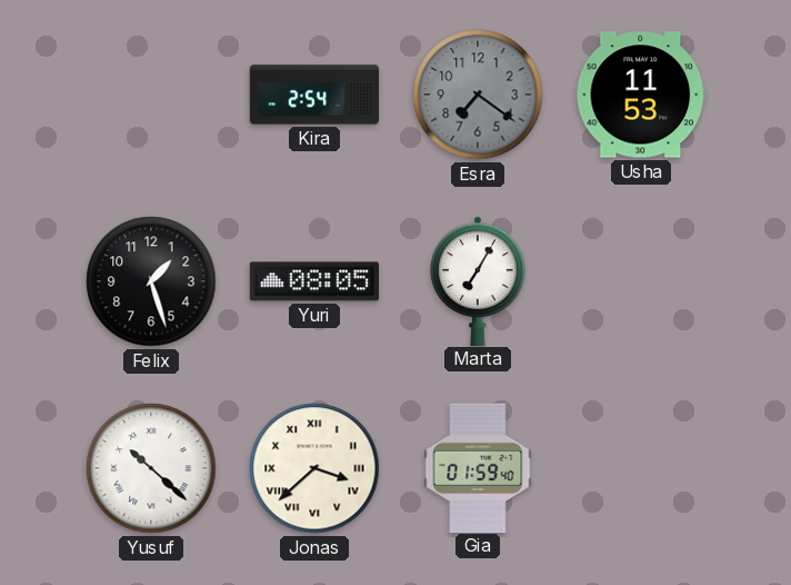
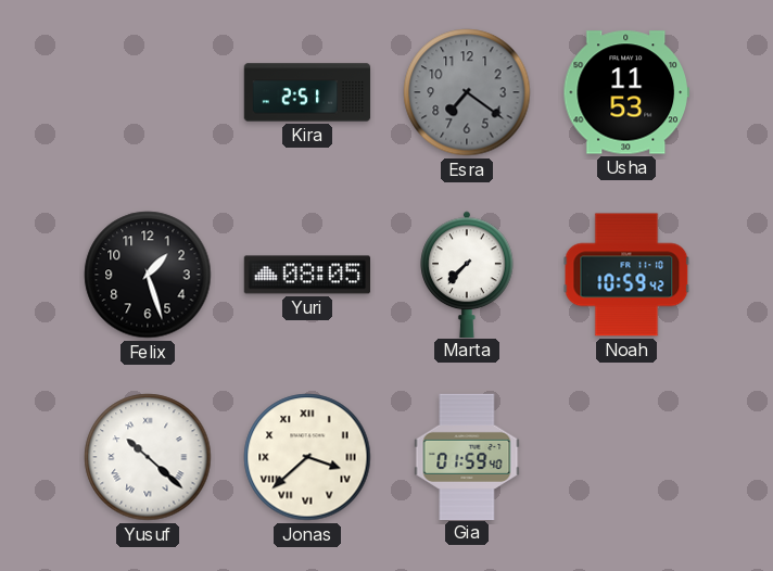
Kira: 2:54 -> 2:51
Marta: 7:05 -> 7:37
Noah: none -> 10:59
